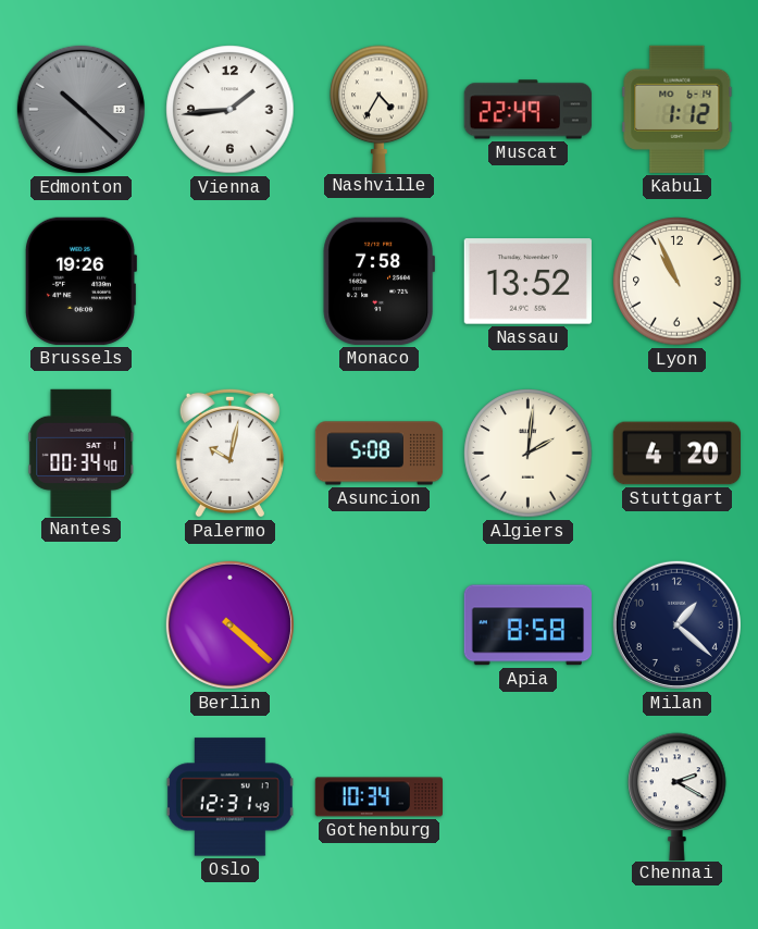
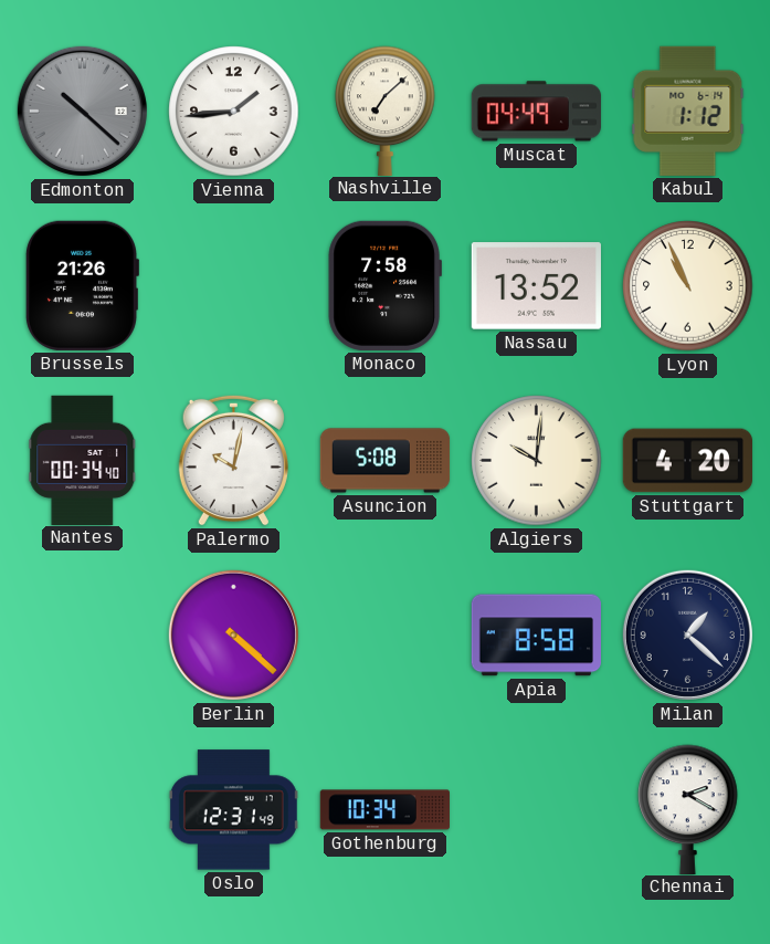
Nashville: 4:35 -> 7:08
Muscat: 22:49 -> 04:49
Brussels: 19:26 -> 21:26
Algiers: 2:01 -> 10:01
